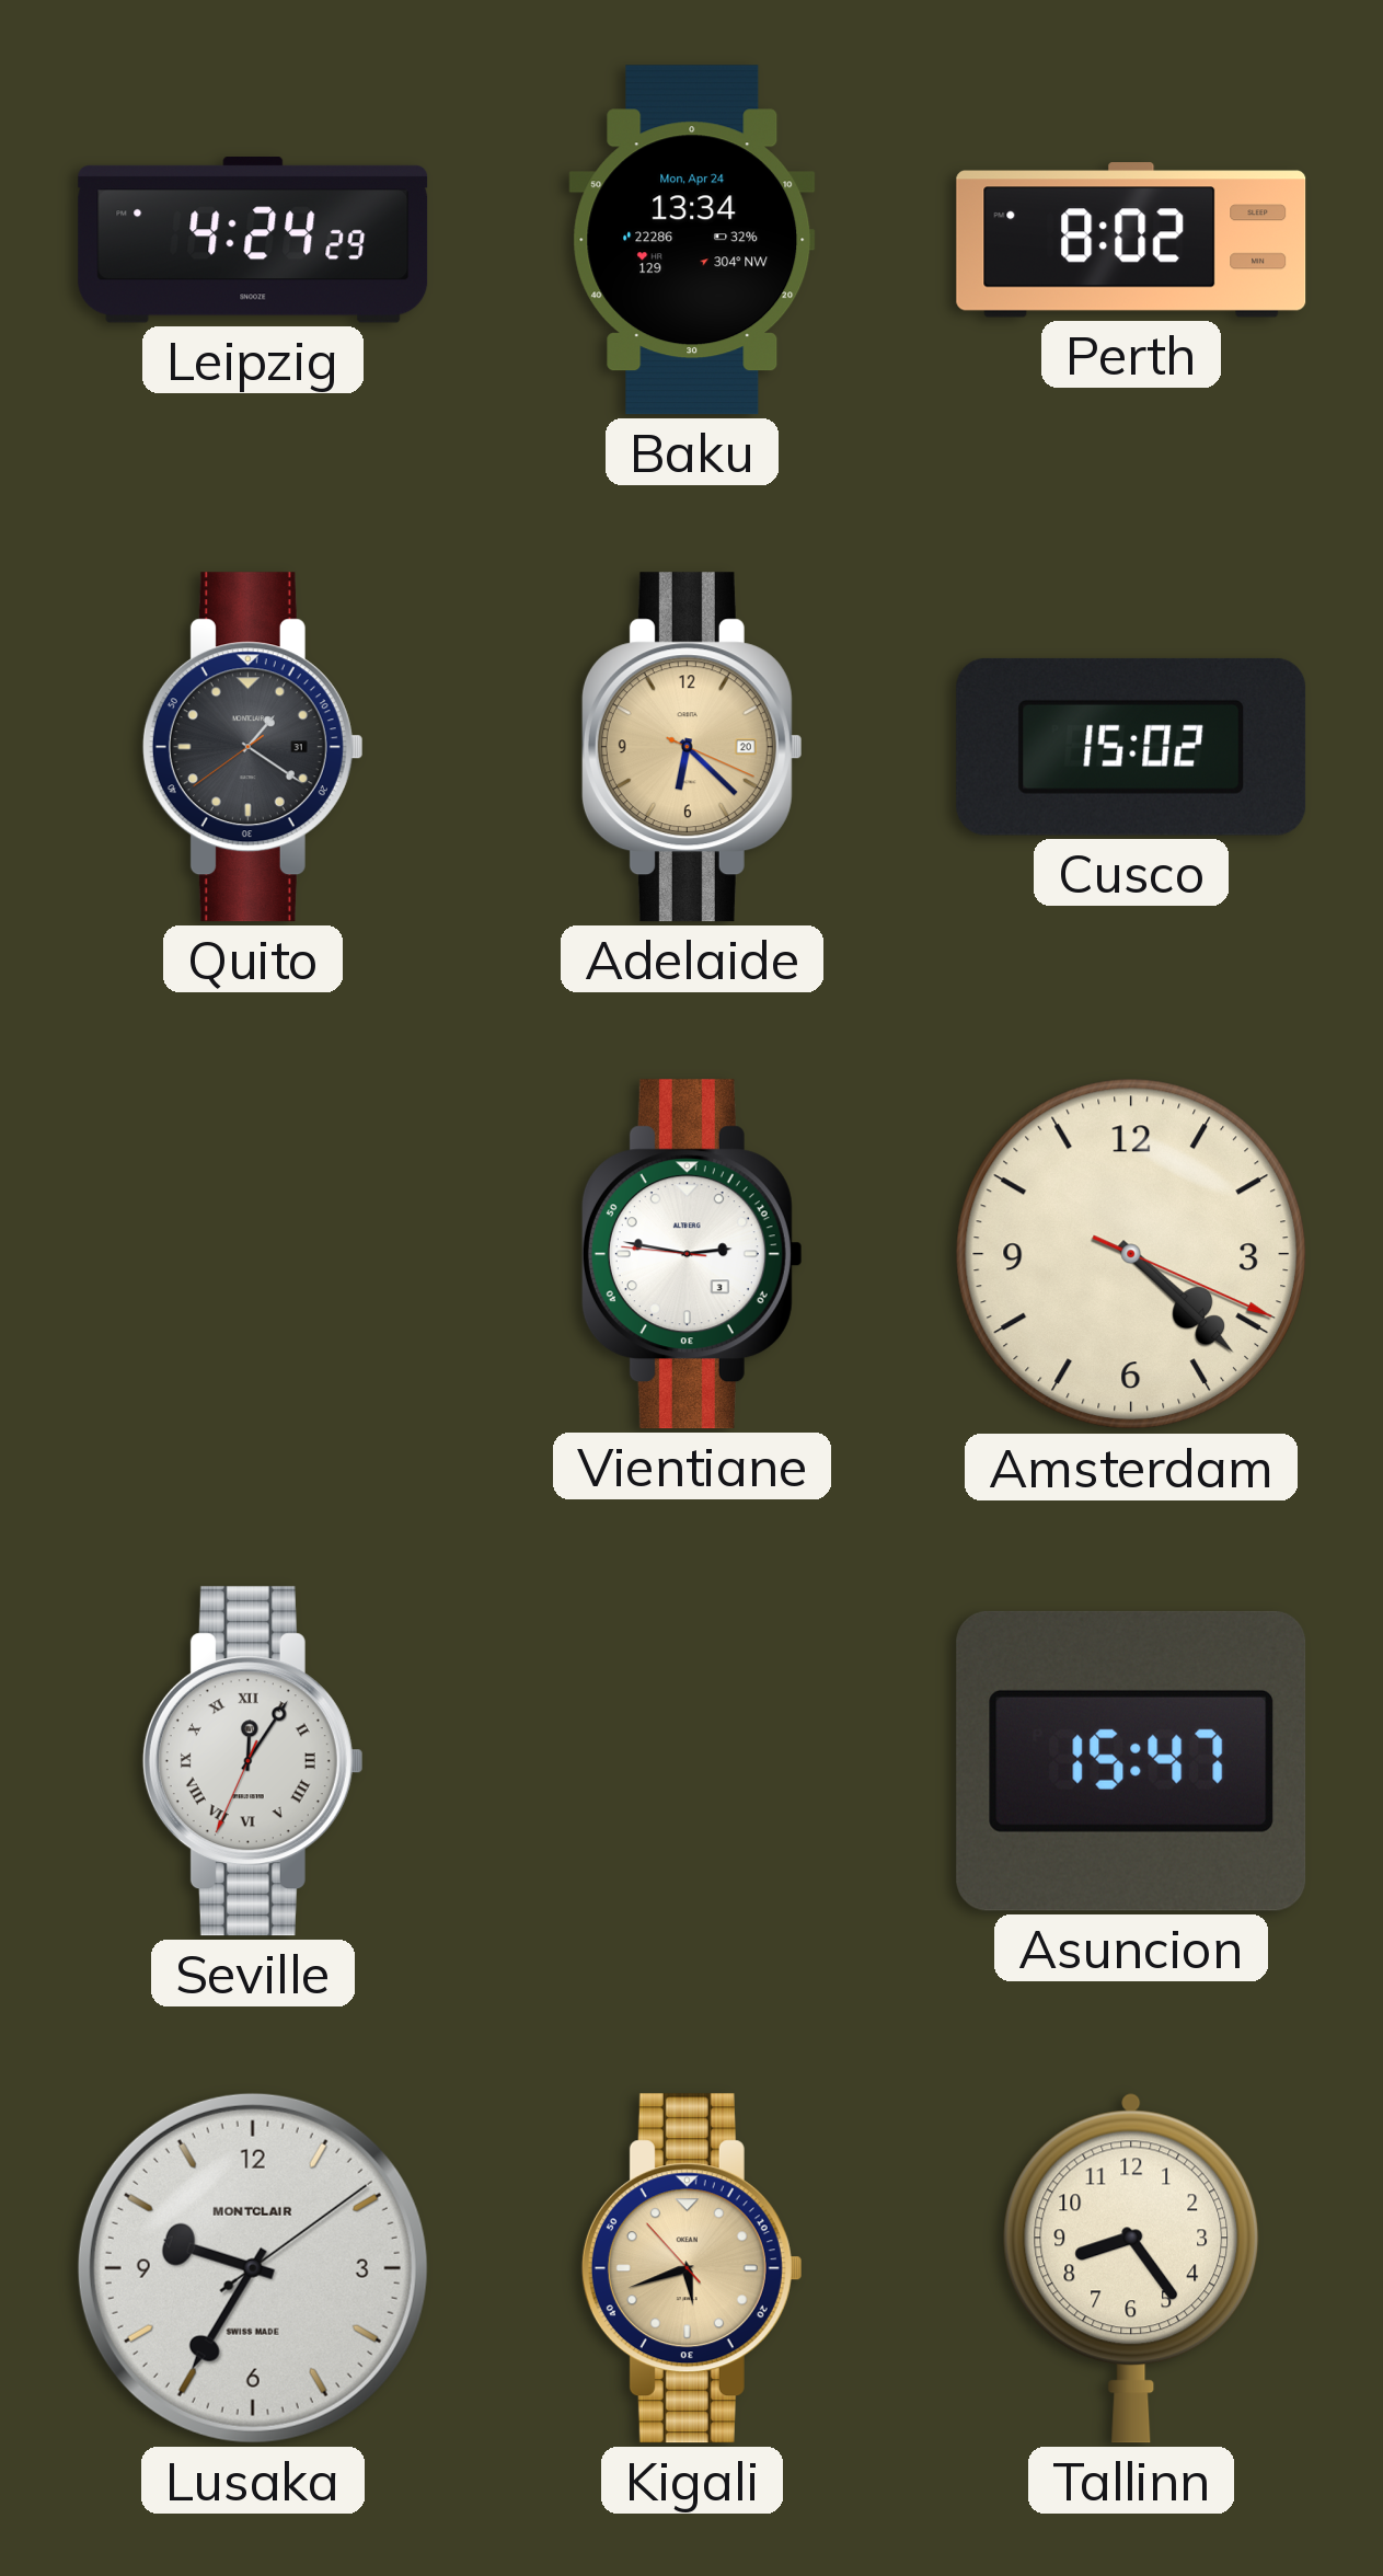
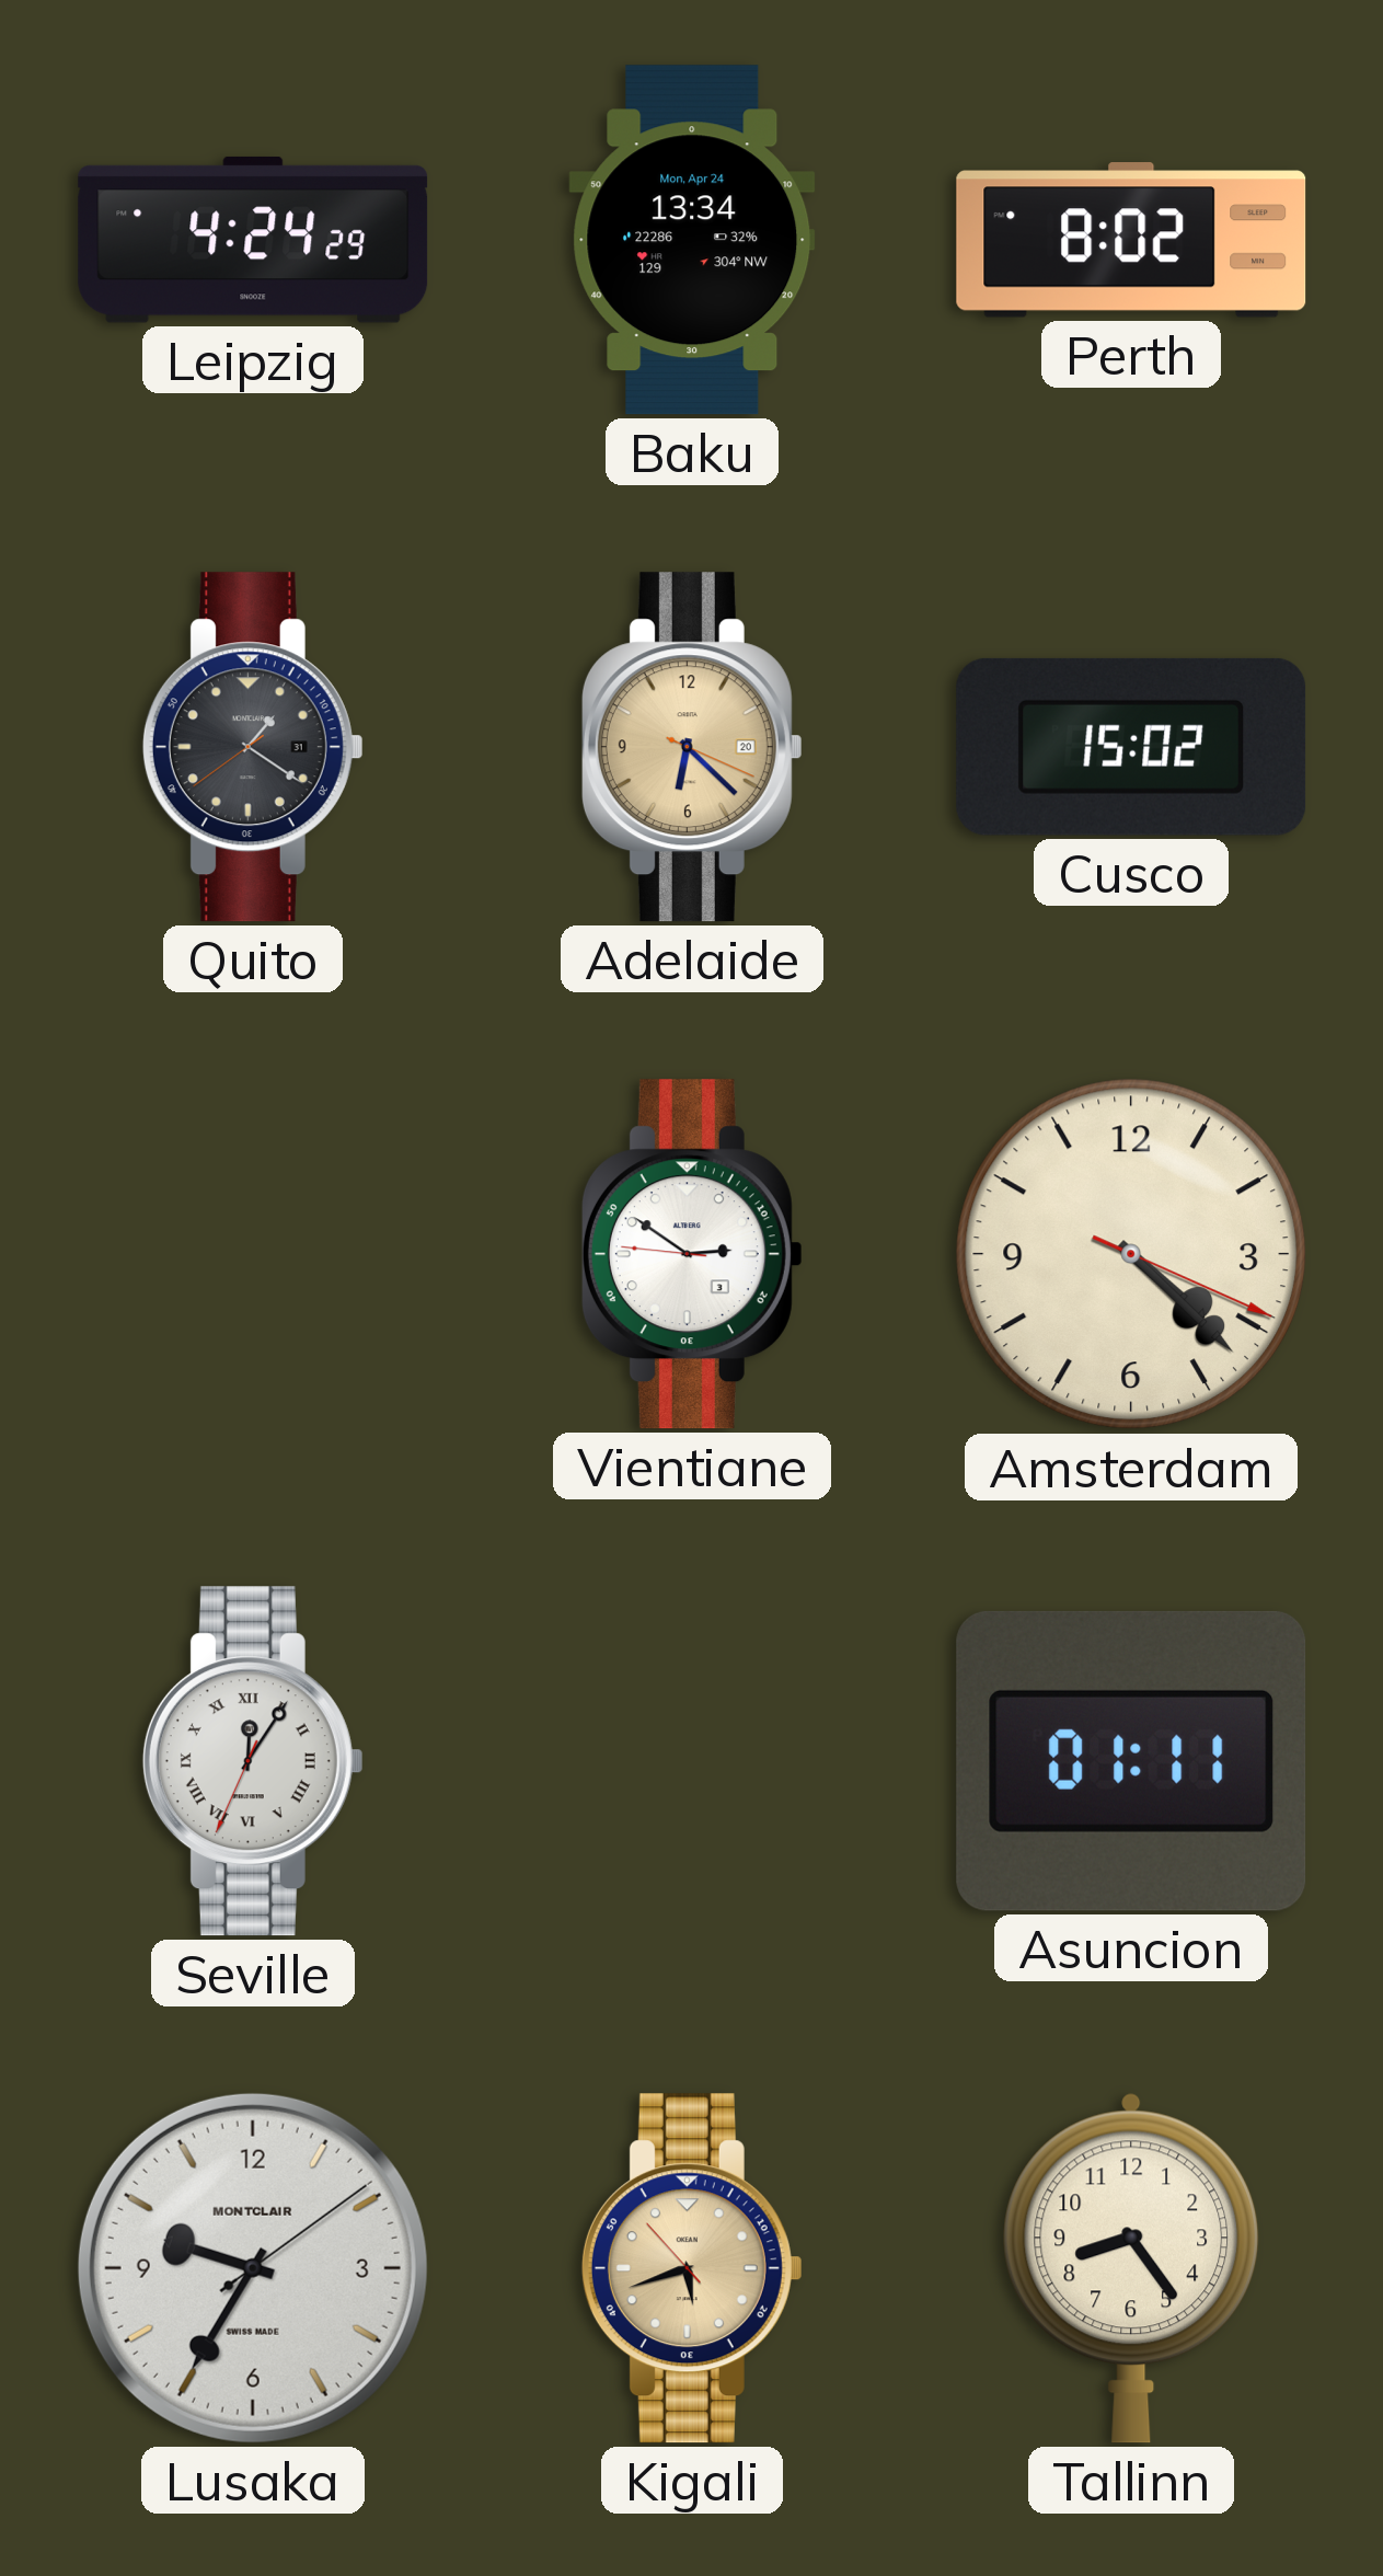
Vientiane: 2:46 -> 2:50
Asuncion: 15:47 -> 01:11
